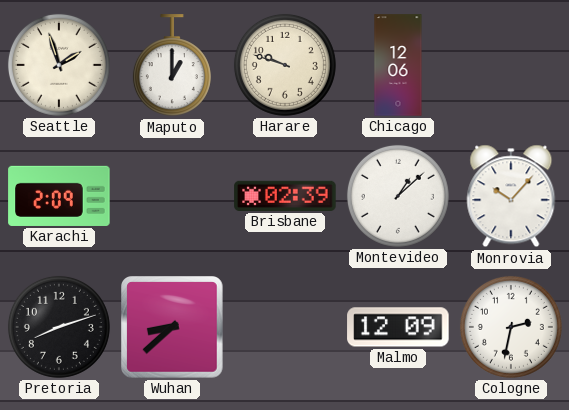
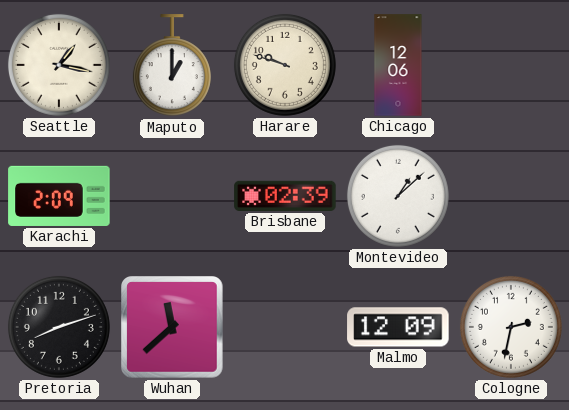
Seattle: 1:57 -> 1:17
Monrovia: 10:07 -> none
Wuhan: 8:38 -> 11:38
